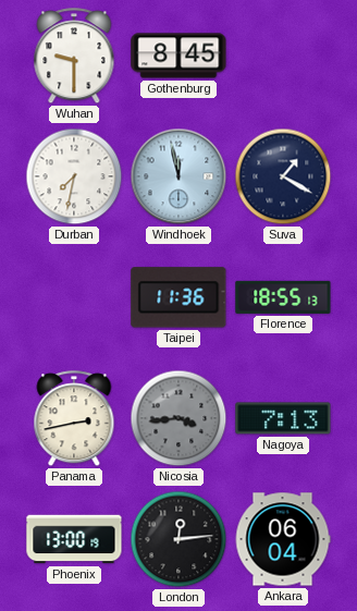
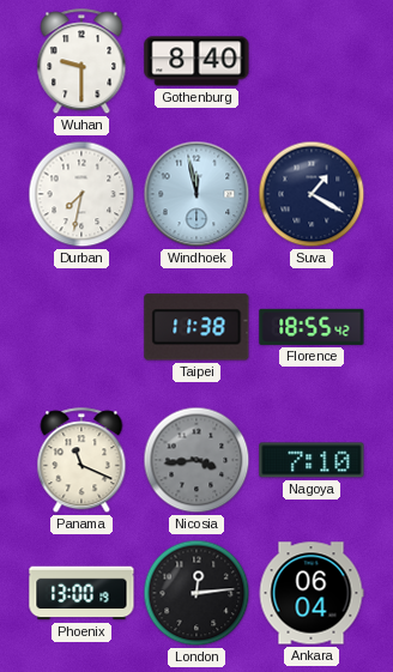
Gothenburg: 8:45 -> 8:40
Taipei: 11:36 -> 11:38
Florence: 18:55:13 -> 18:55:42
Panama: 2:43 -> 11:19
Nagoya: 7:13 -> 7:10
